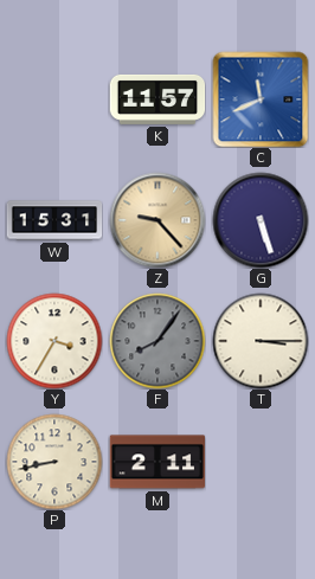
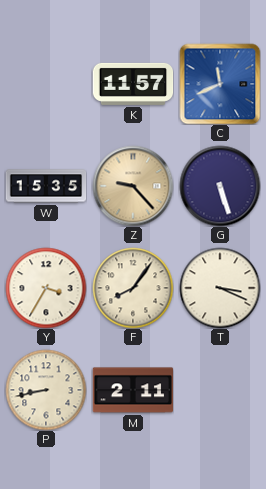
W: 15:31 -> 15:35
F dial: grey -> cream
T: 3:15 -> 3:19
